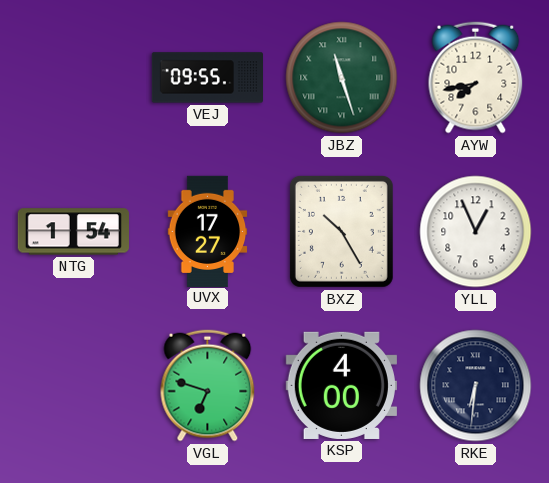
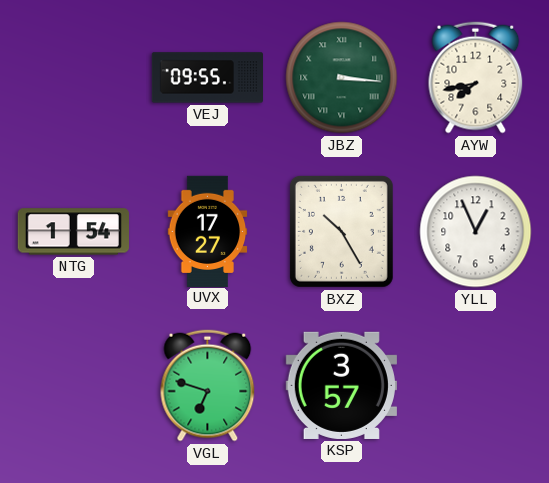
JBZ: 11:27 -> 3:16
KSP: 4:00 -> 3:57
RKE: 6:31 -> none
